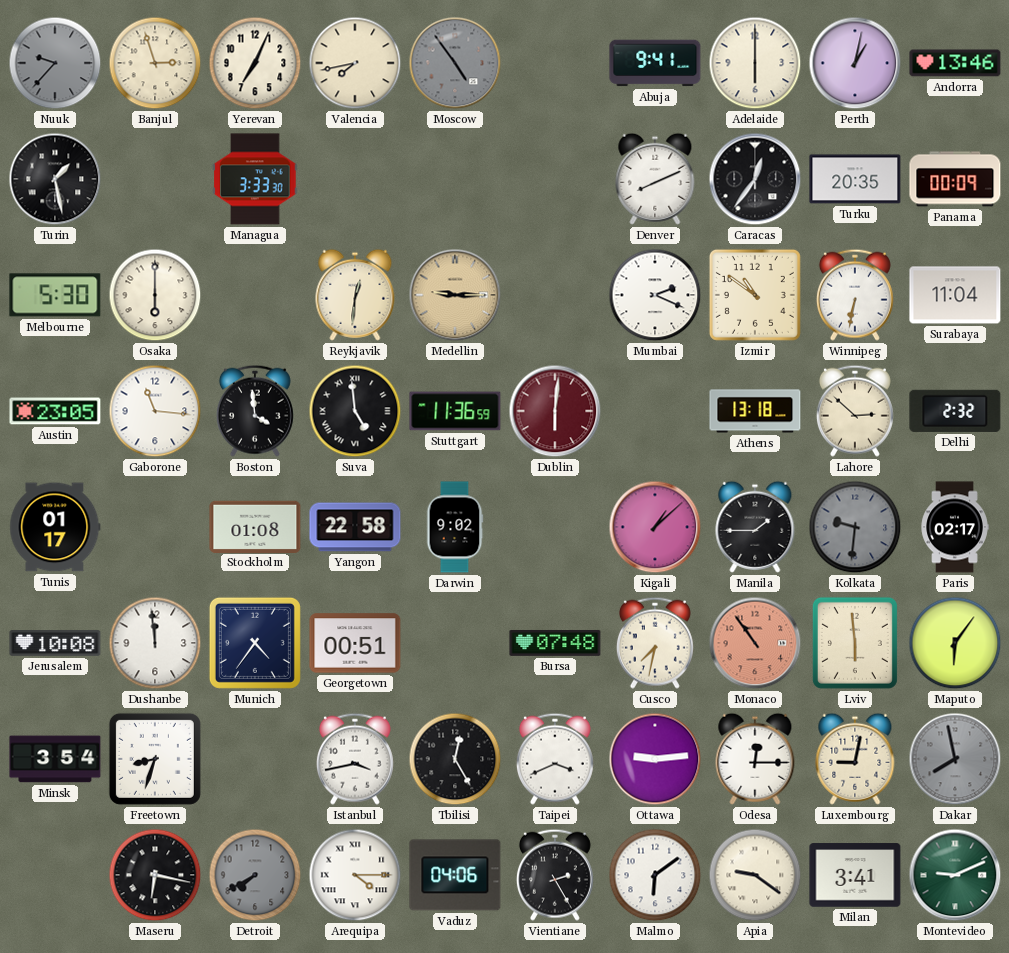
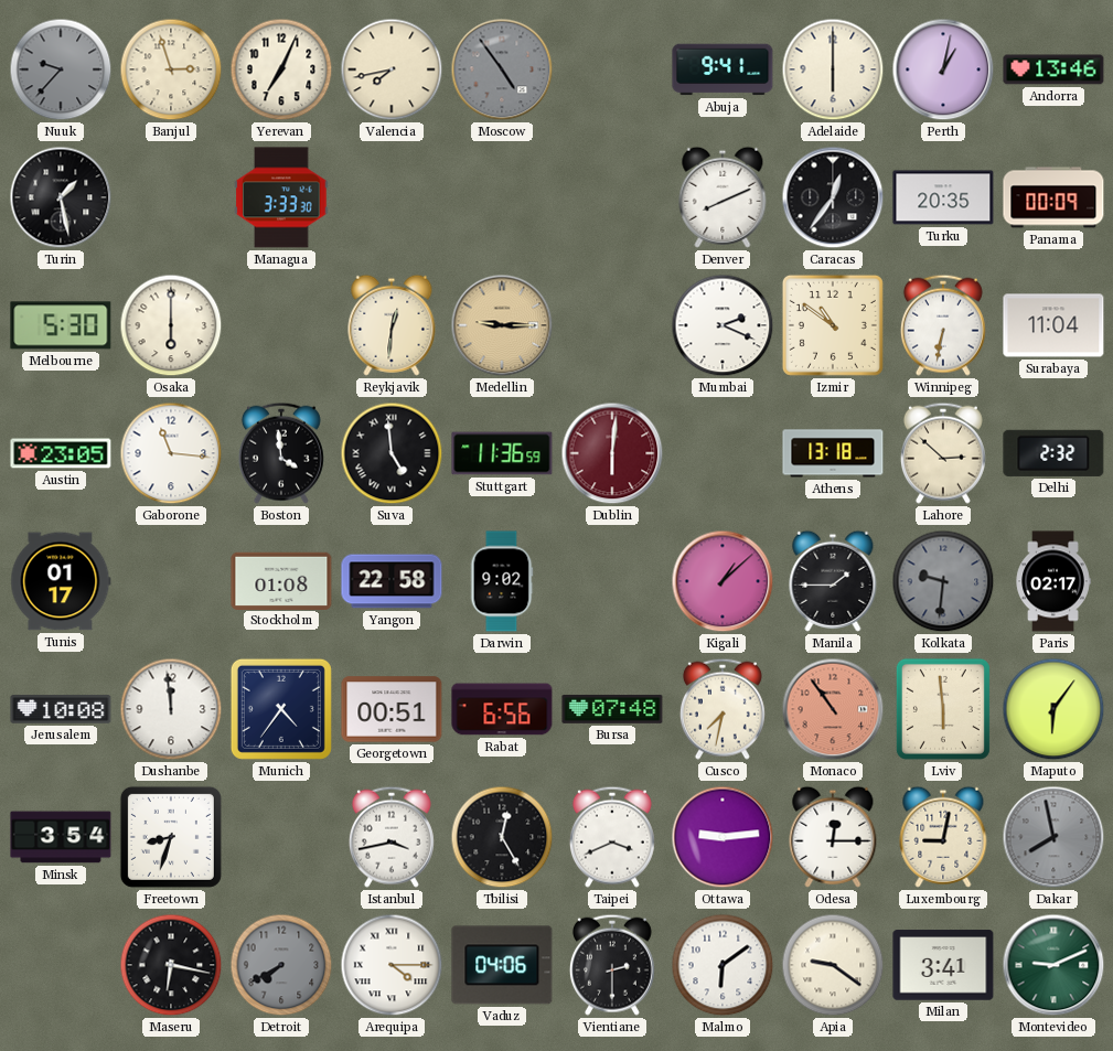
Rabat: none -> 6:56
Vientiane: 2:25 -> 2:30
